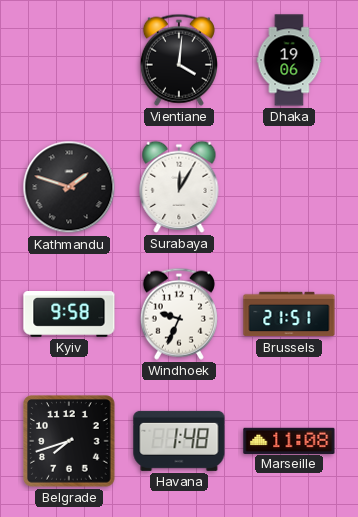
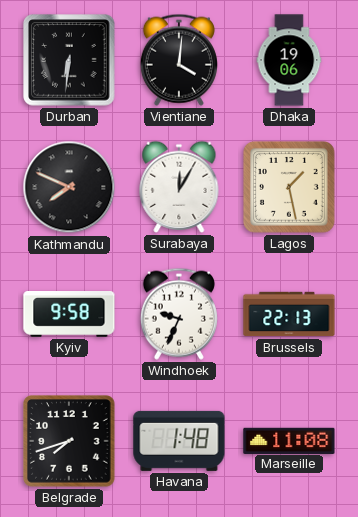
Durban: none -> 6:31
Kathmandu: 1:48 -> 7:49
Lagos: none -> 1:28
Brussels: 21:51 -> 22:13
